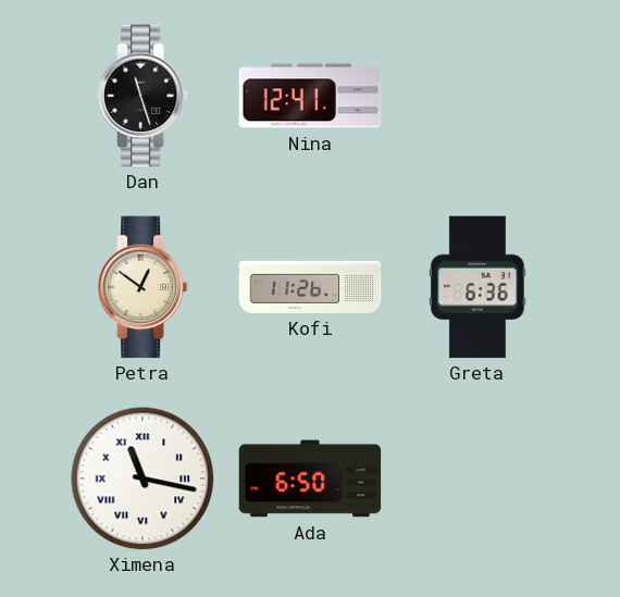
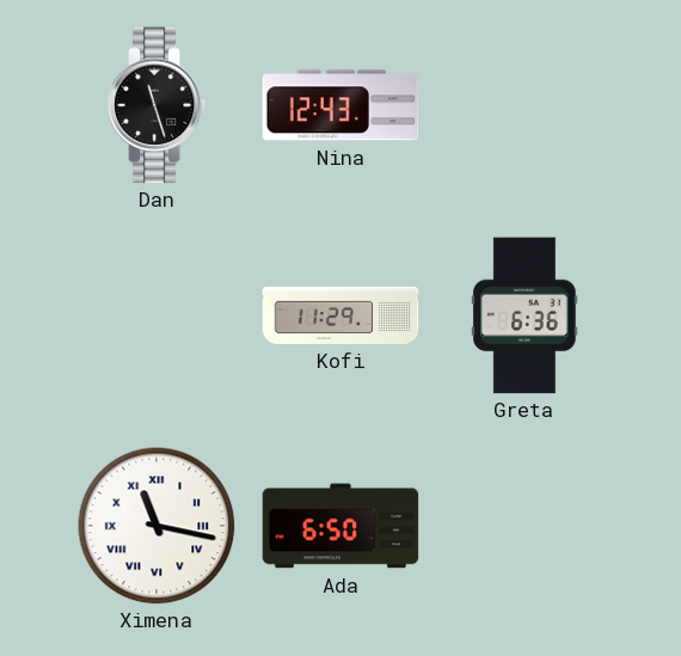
Nina: 12:41 -> 12:43
Petra: 12:51 -> none
Kofi: 11:26 -> 11:29
